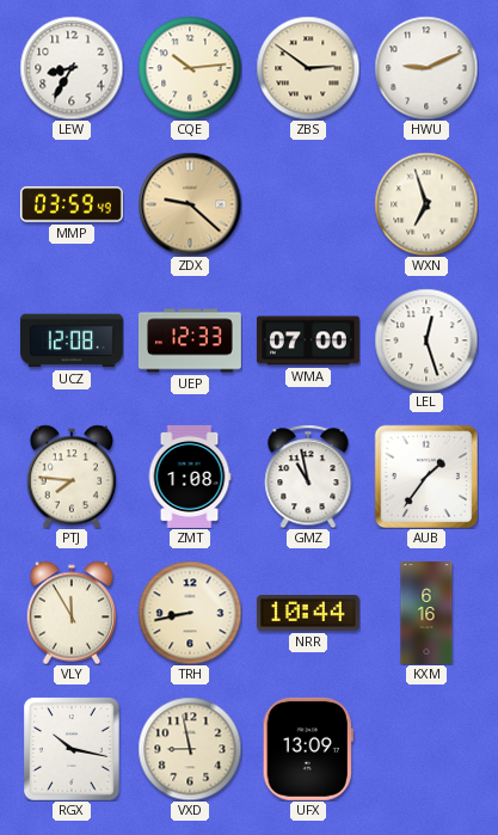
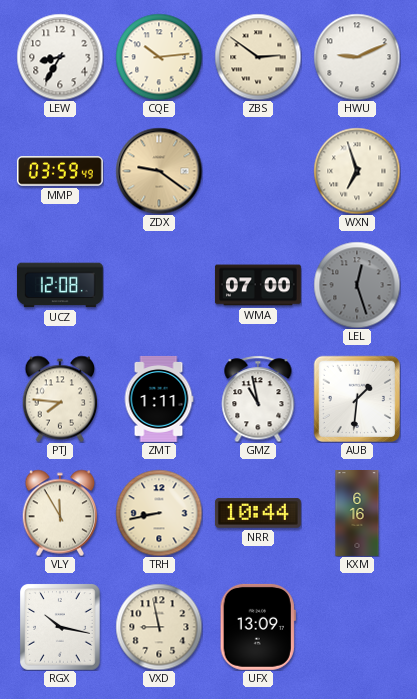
ZDX: 9:22 -> 9:21
UEP: 12:33 -> none
LEL dial: white -> grey
ZMT: 1:08 -> 1:11
AUB: 1:36 -> 1:31
